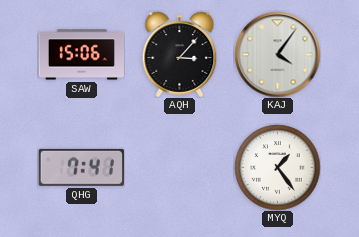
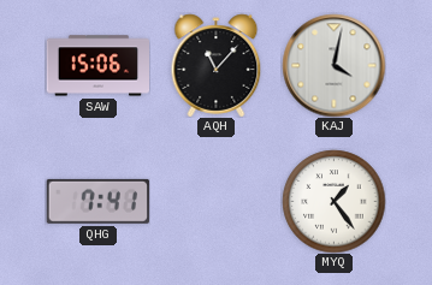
AQH: 3:07 -> 11:07
KAJ: 4:06 -> 4:02
